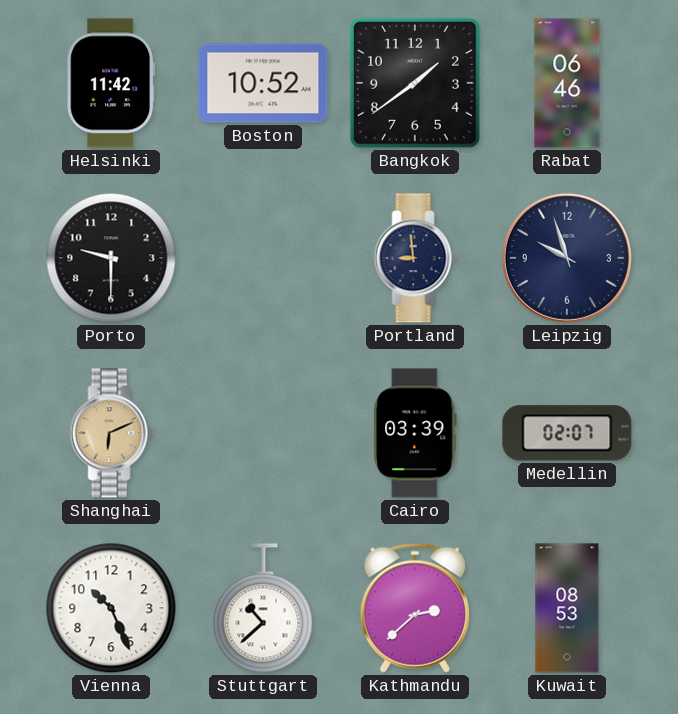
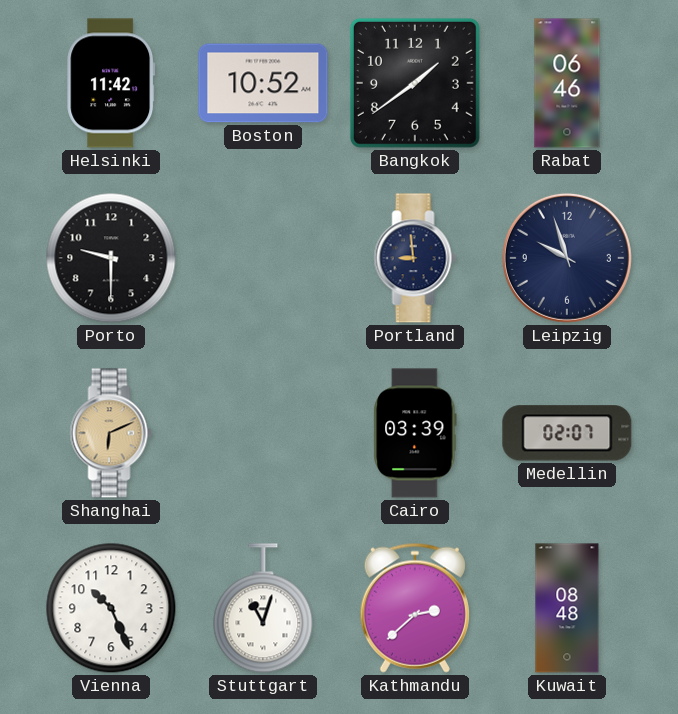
Stuttgart: 10:38 -> 11:03
Kuwait: 08:53 -> 08:48
